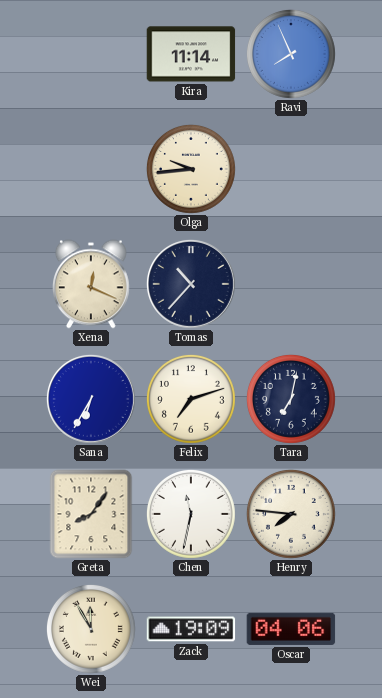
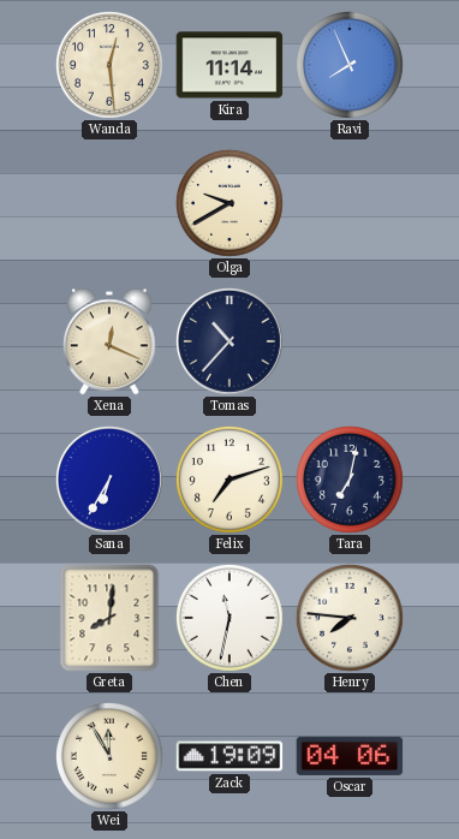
Wanda: none -> 12:29
Olga: 9:44 -> 9:40
Greta: 8:06 -> 8:01
